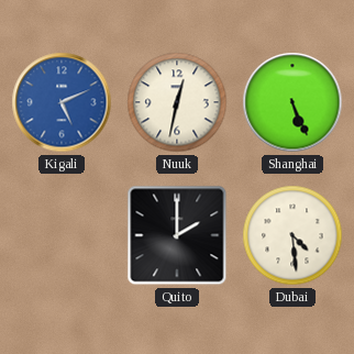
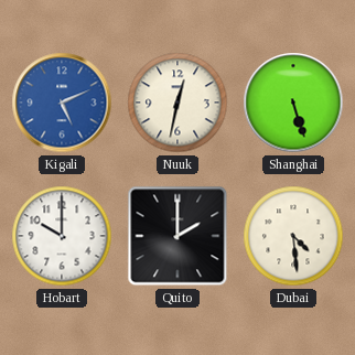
Shanghai: 5:26 -> 5:27
Hobart: none -> 10:00
